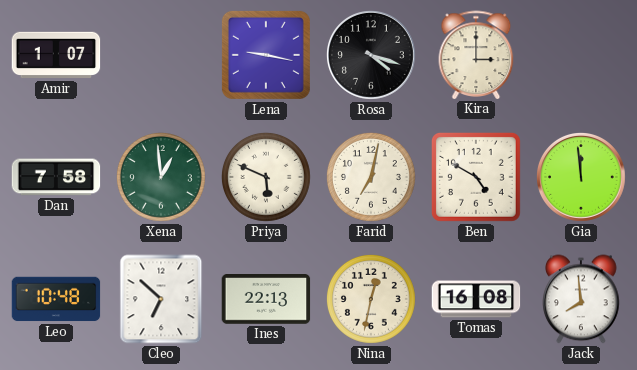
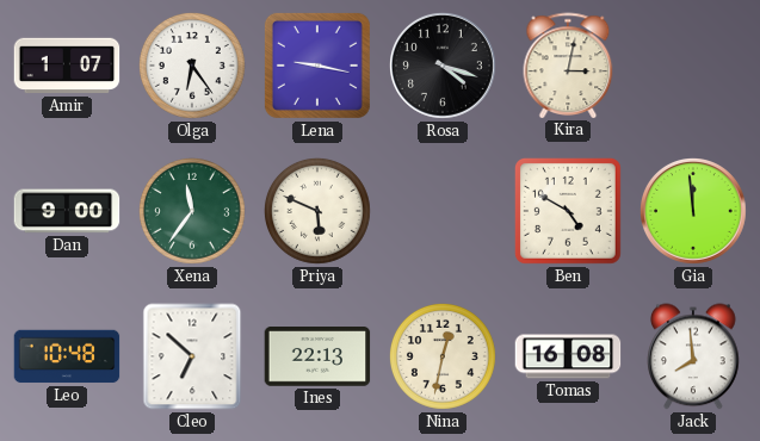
Olga: none -> 6:24
Kira: 3:00 -> 3:02
Dan: 7:58 -> 9:00
Xena: 12:59 -> 11:36
Farid: 7:02 -> none
